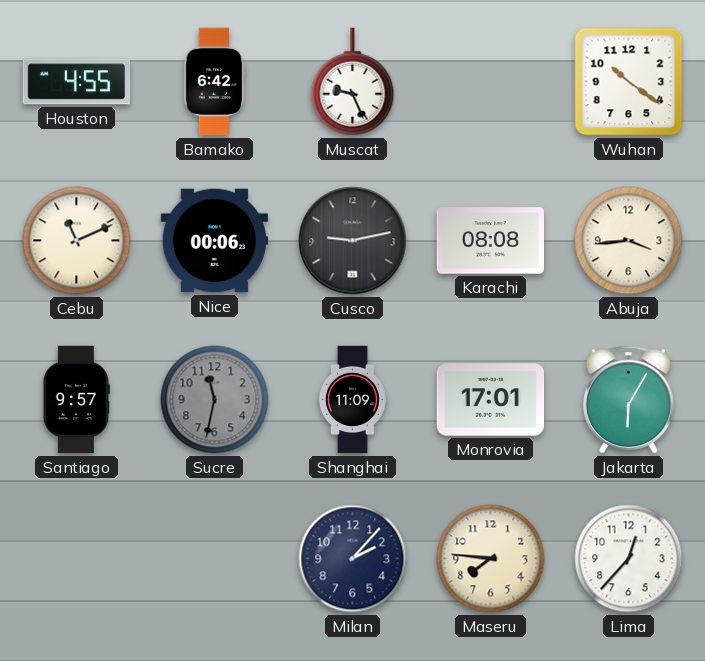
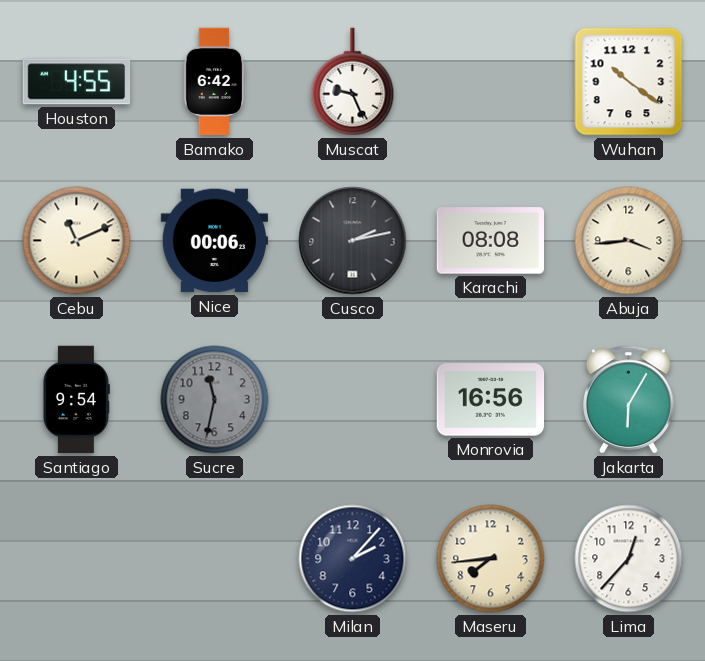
Cusco: 9:13 -> 2:13
Santiago: 9:57 -> 9:54
Shanghai: 11:09 -> none
Monrovia: 17:01 -> 16:56
Maseru: 7:46 -> 7:44
